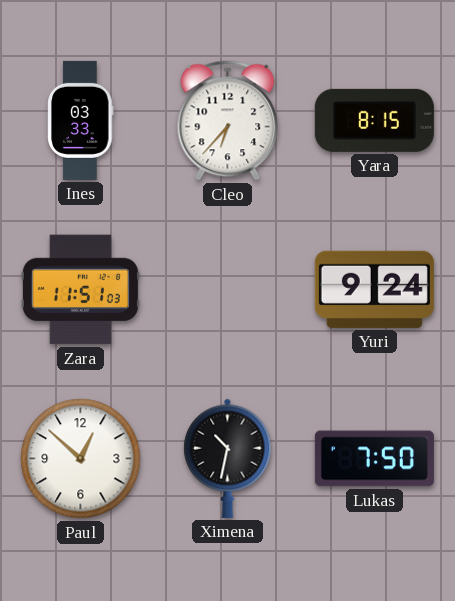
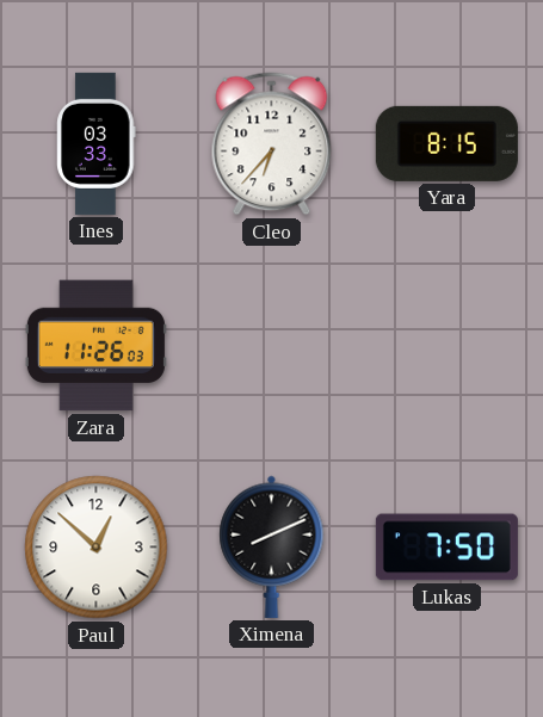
Zara: 11:51 -> 11:26
Yuri: 9:24 -> none
Ximena: 10:32 -> 8:11
